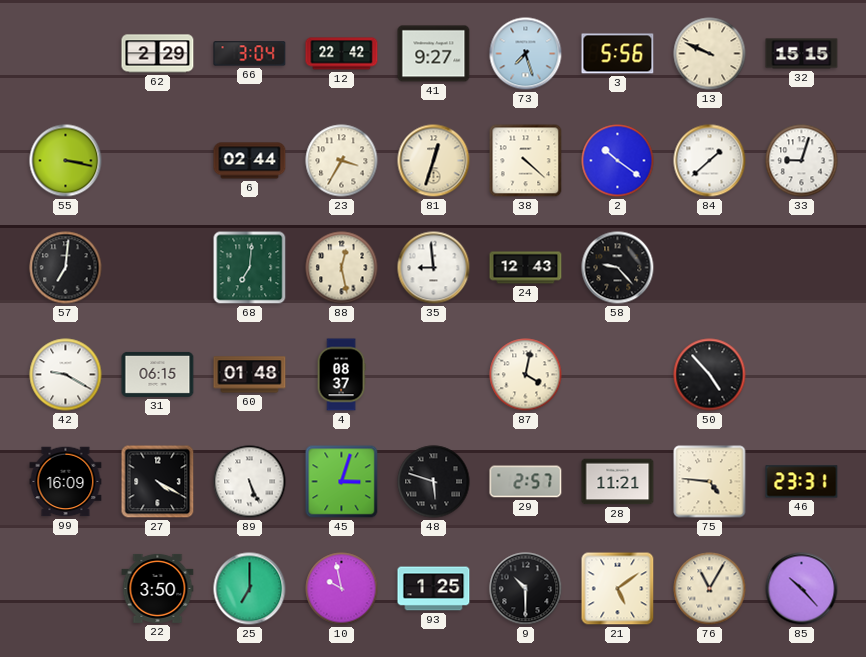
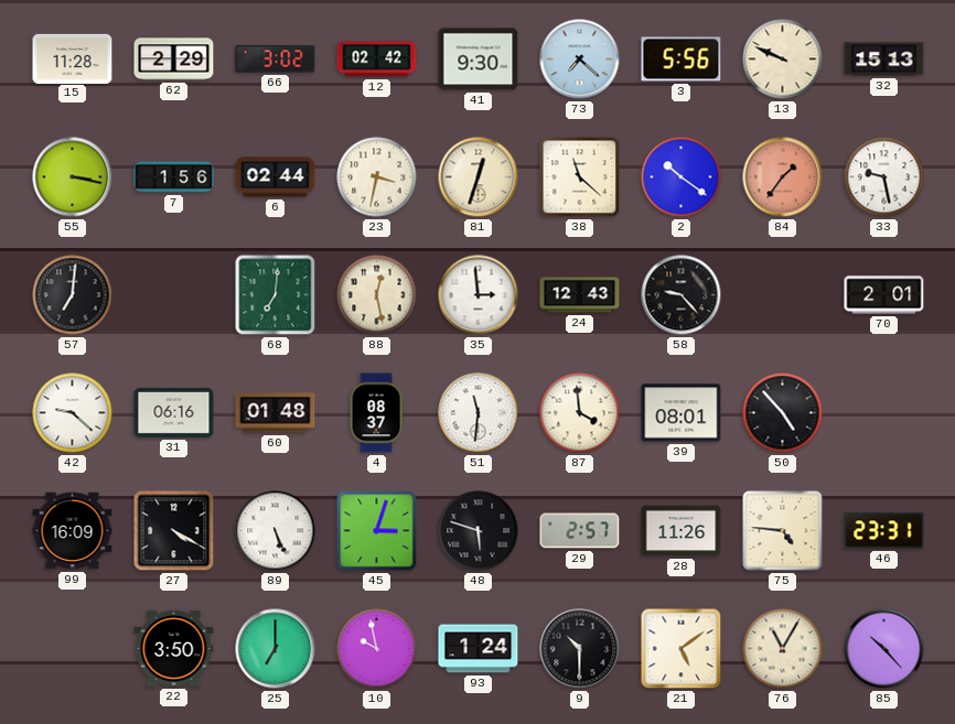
15: none -> 11:28
66: 3:04 -> 3:02
12: 22:42 -> 02:42
41: 9:27 -> 9:30
73: 7:27 -> 7:22
32: 15:15 -> 15:13
7: none -> 1:56
23: 3:35 -> 3:32
38: 4:22 -> 11:22
84: 1:38 -> 1:36
84 dial: white -> salmon
33: 9:03 -> 9:28
35: 8:59 -> 2:59
70: none -> 2:01
42: 9:20 -> 9:22
31: 06:15 -> 06:16
51: none -> 11:31
87: 4:02 -> 3:59
39: none -> 08:01
28: 11:21 -> 11:26
93: 1:25 -> 1:24
